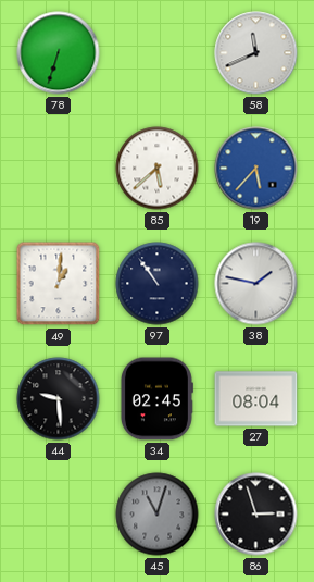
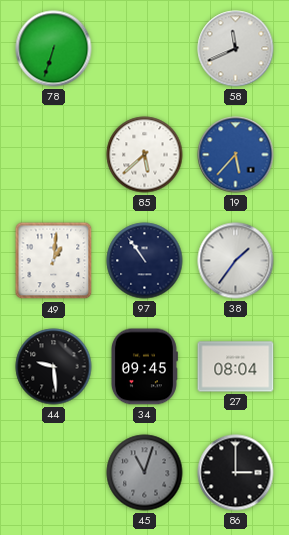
38: 1:47 -> 1:36
34: 02:45 -> 09:45
86: 2:57 -> 3:00
